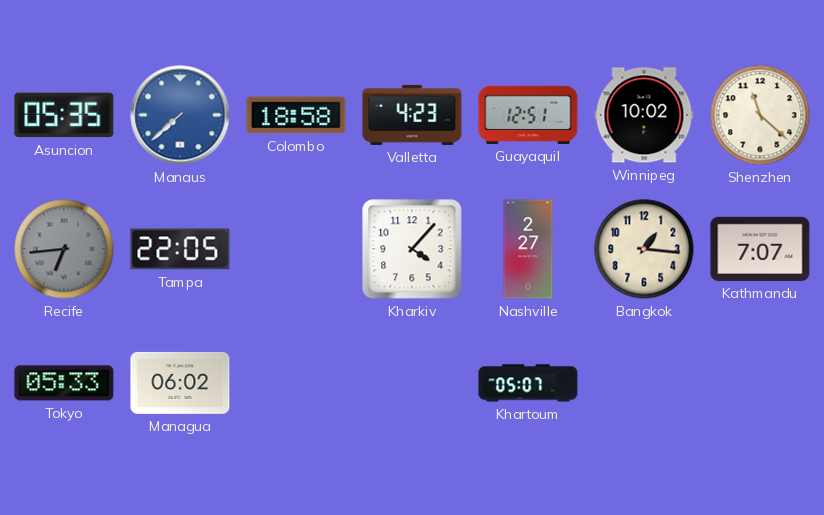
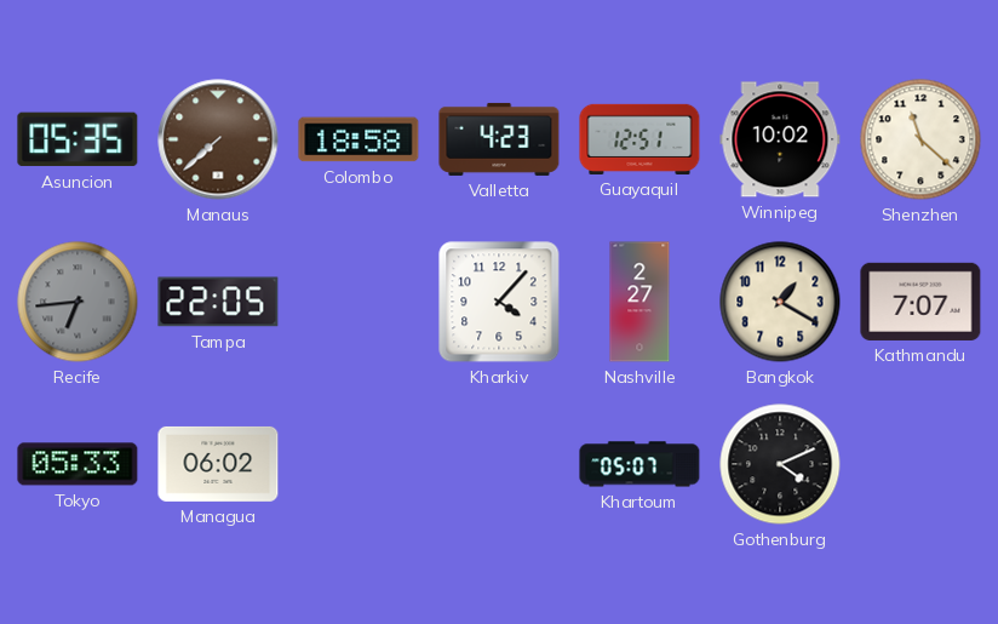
Manaus dial: blue -> brown
Bangkok: 1:16 -> 1:20
Gothenburg: none -> 4:11
